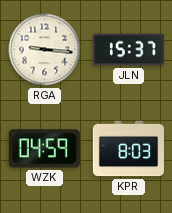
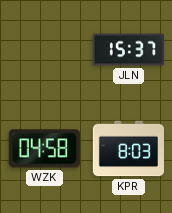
RGA: 9:16 -> none
WZK: 04:59 -> 04:58
